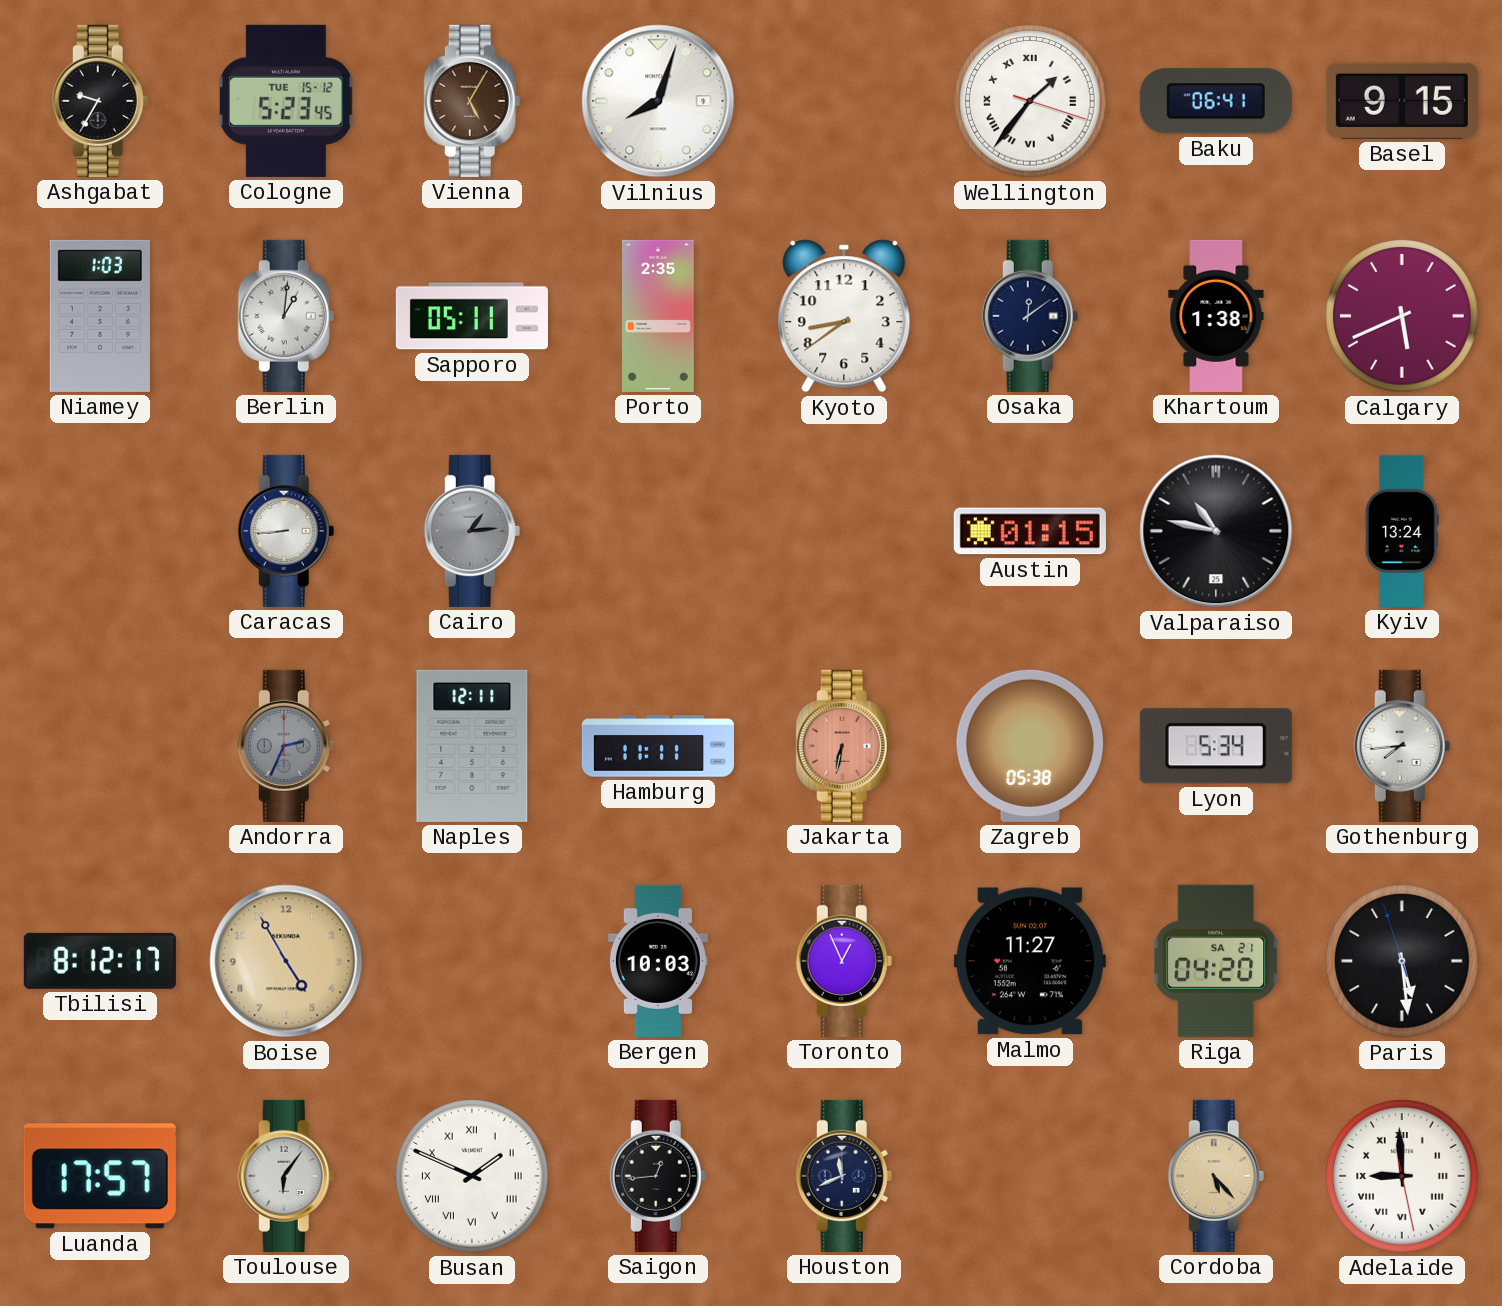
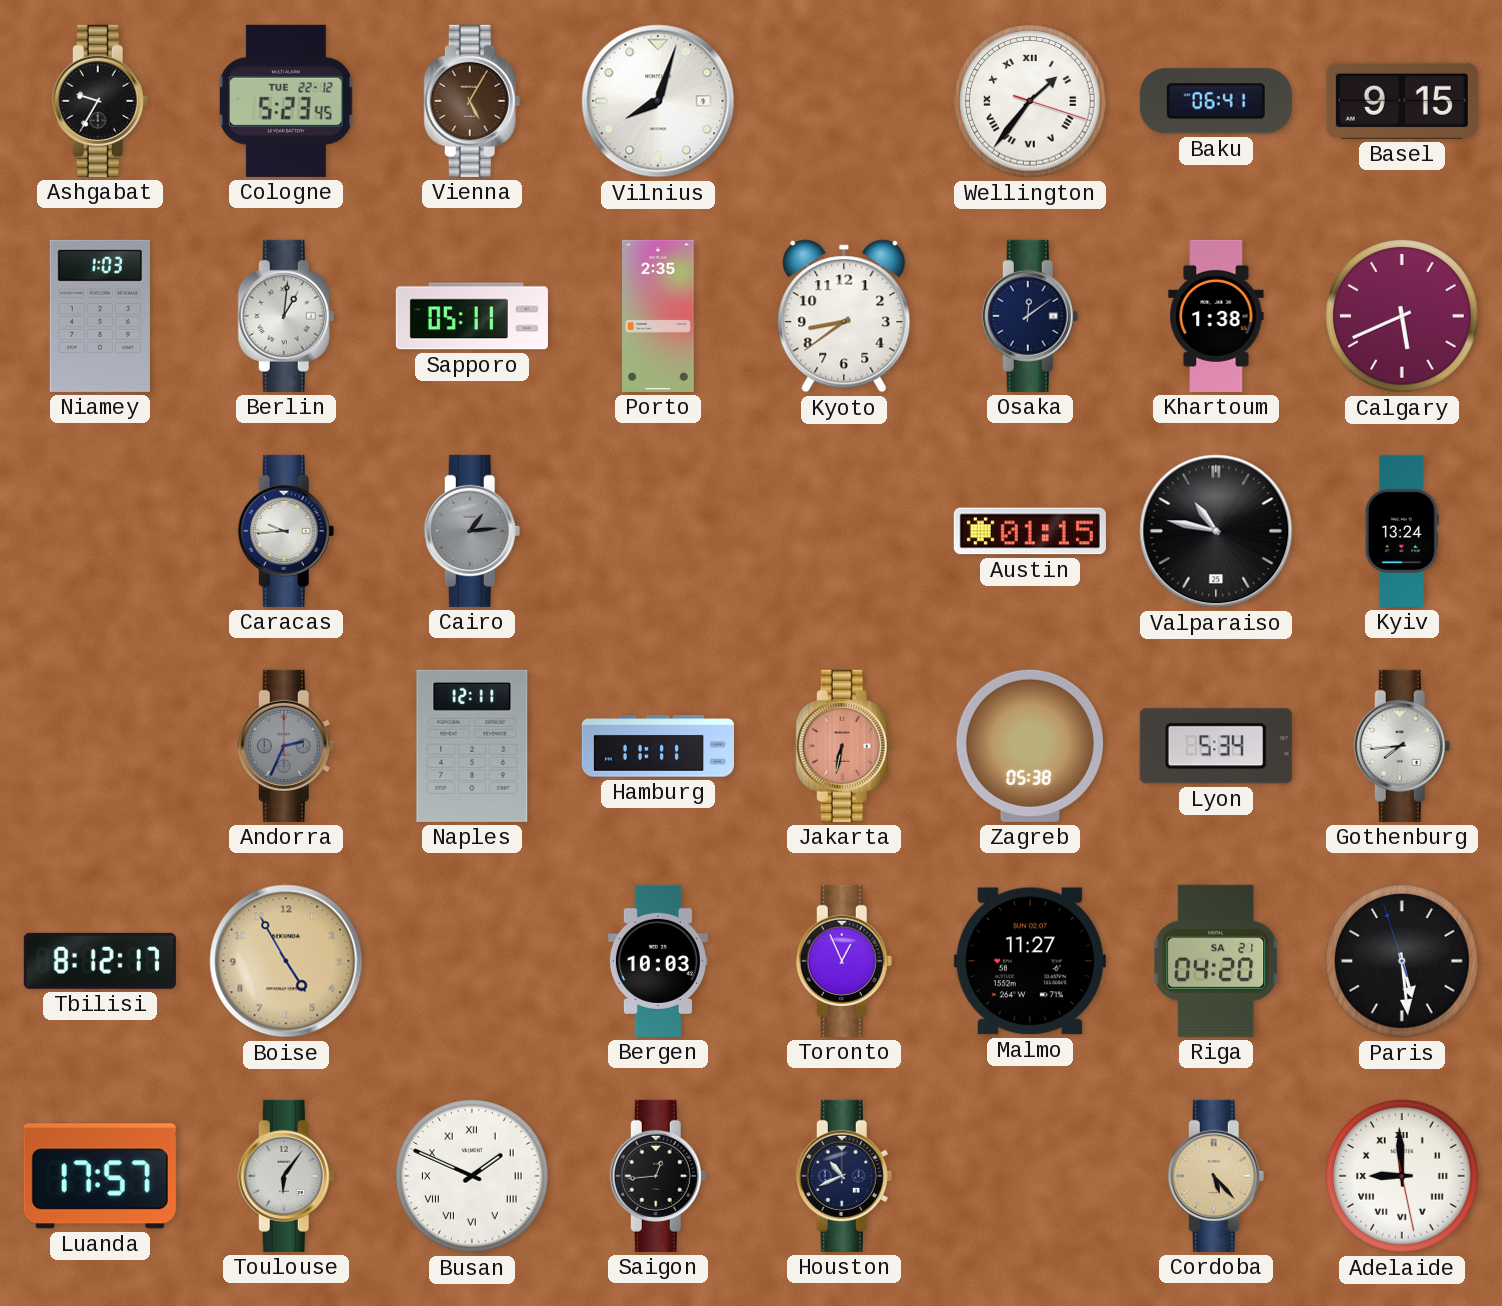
Cologne date: TUE 15-12 -> TUE 22-12
Caracas: 8:44 -> 9:44
Houston: 11:41 -> 10:41
